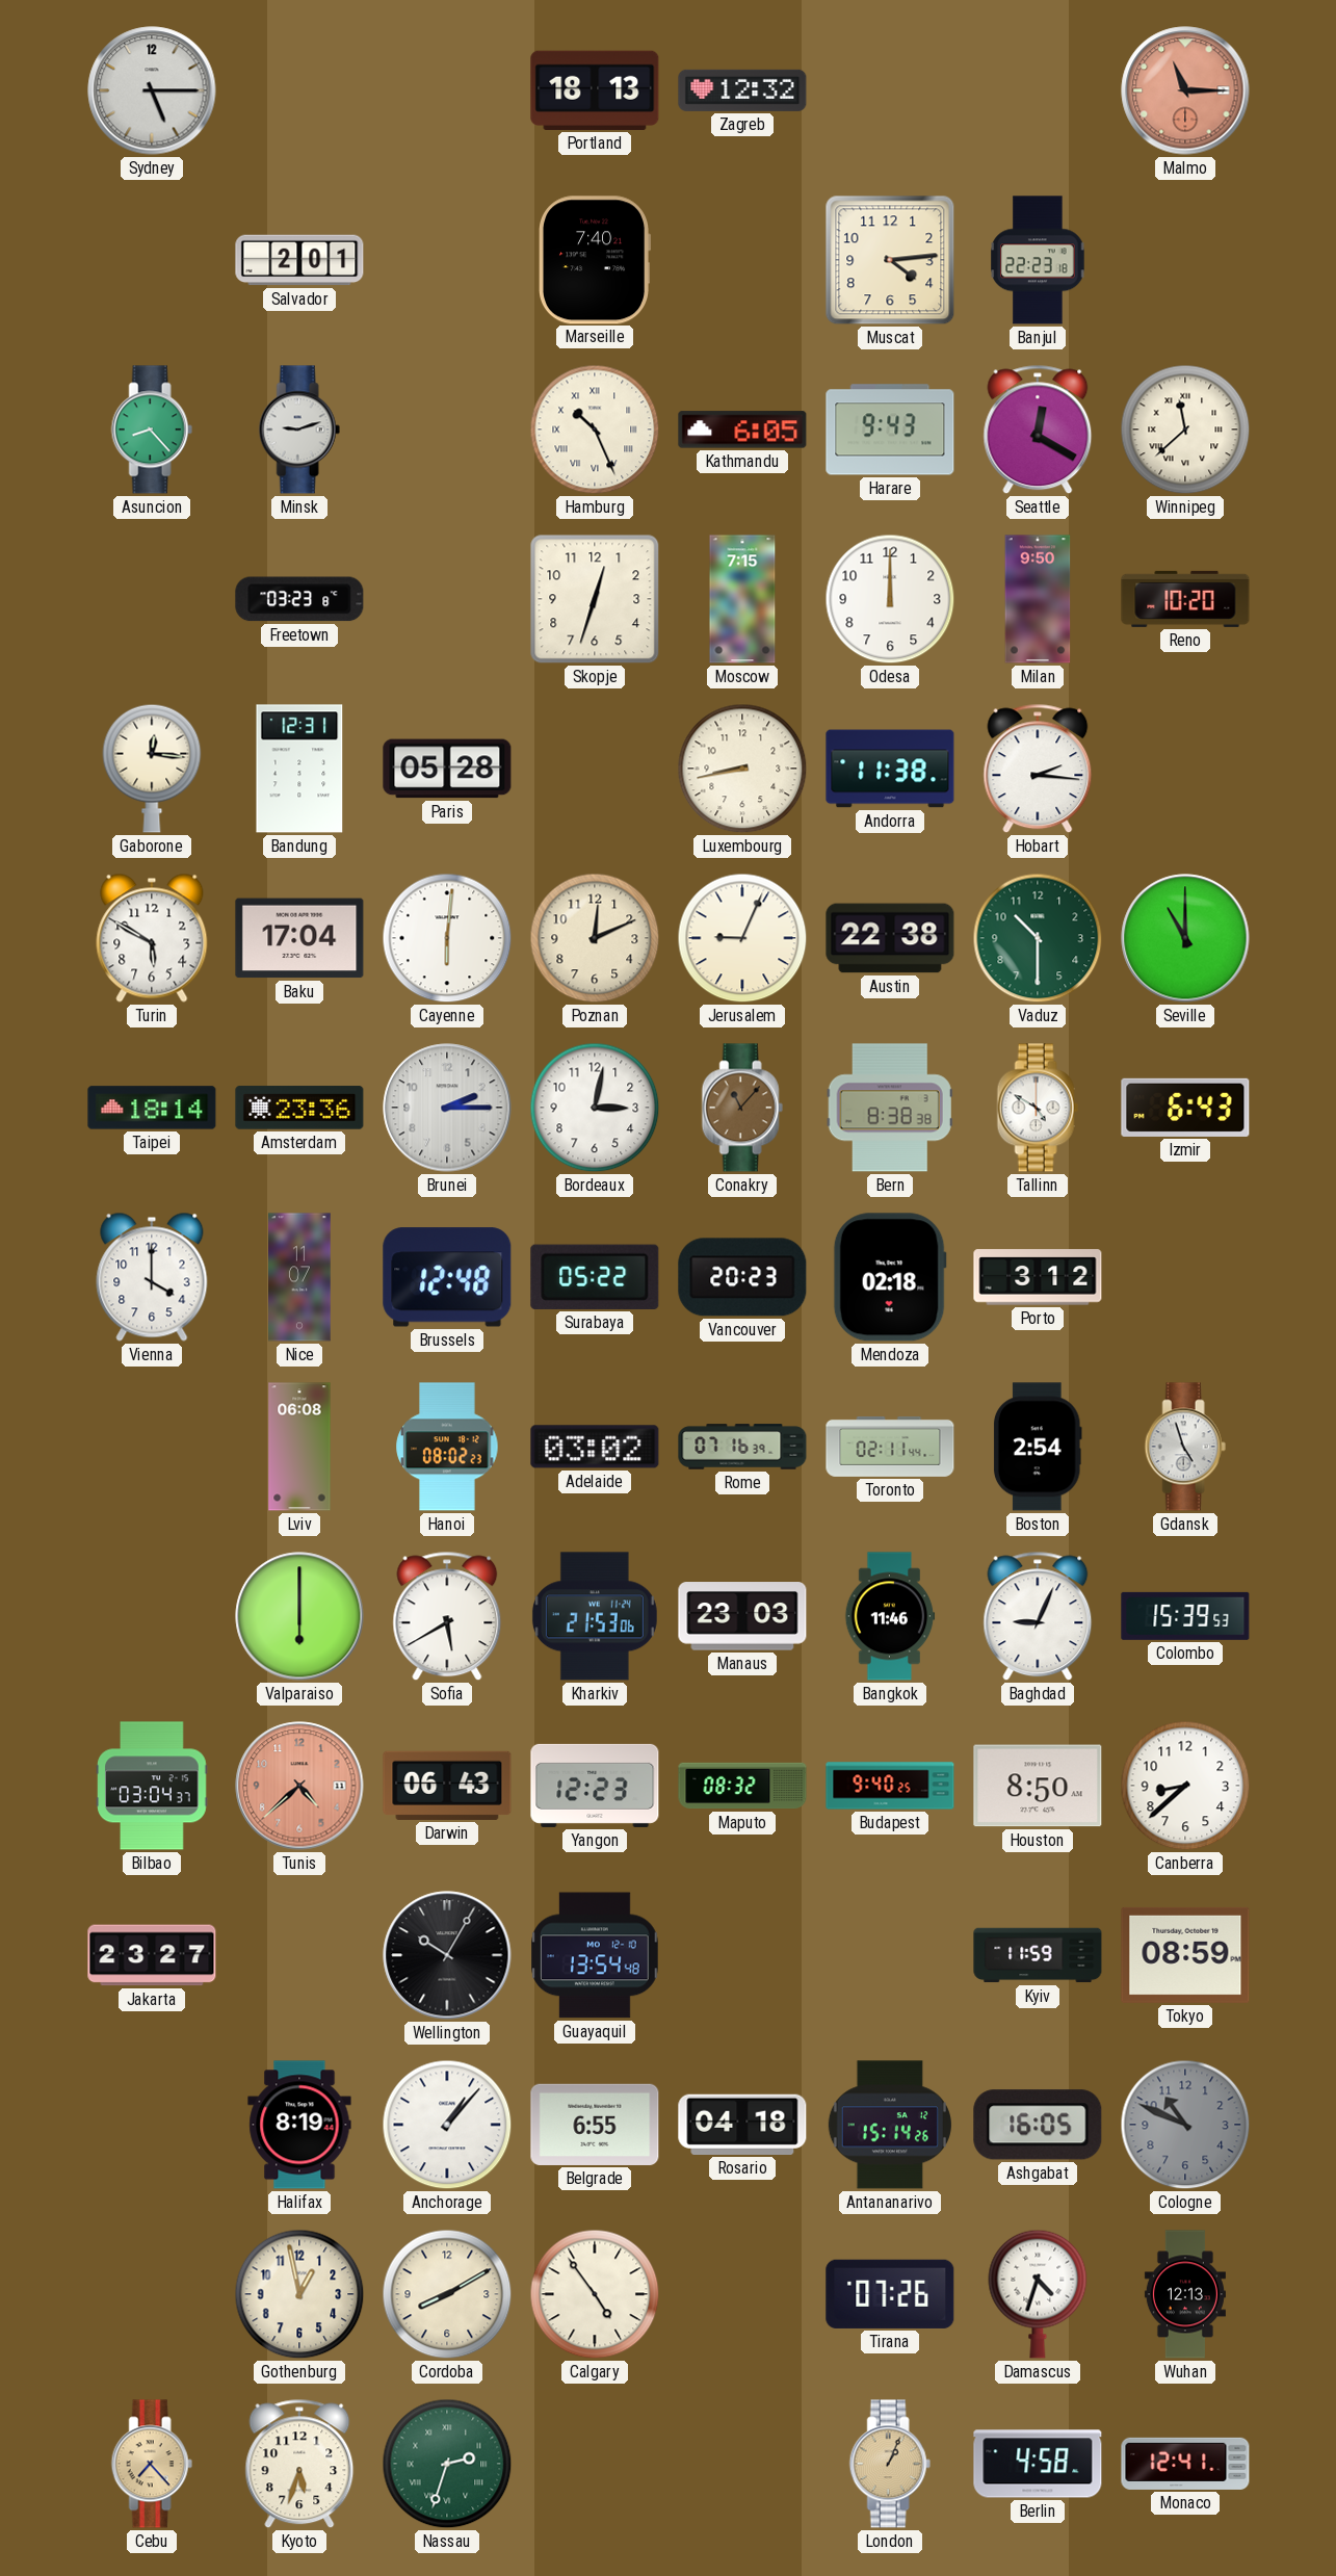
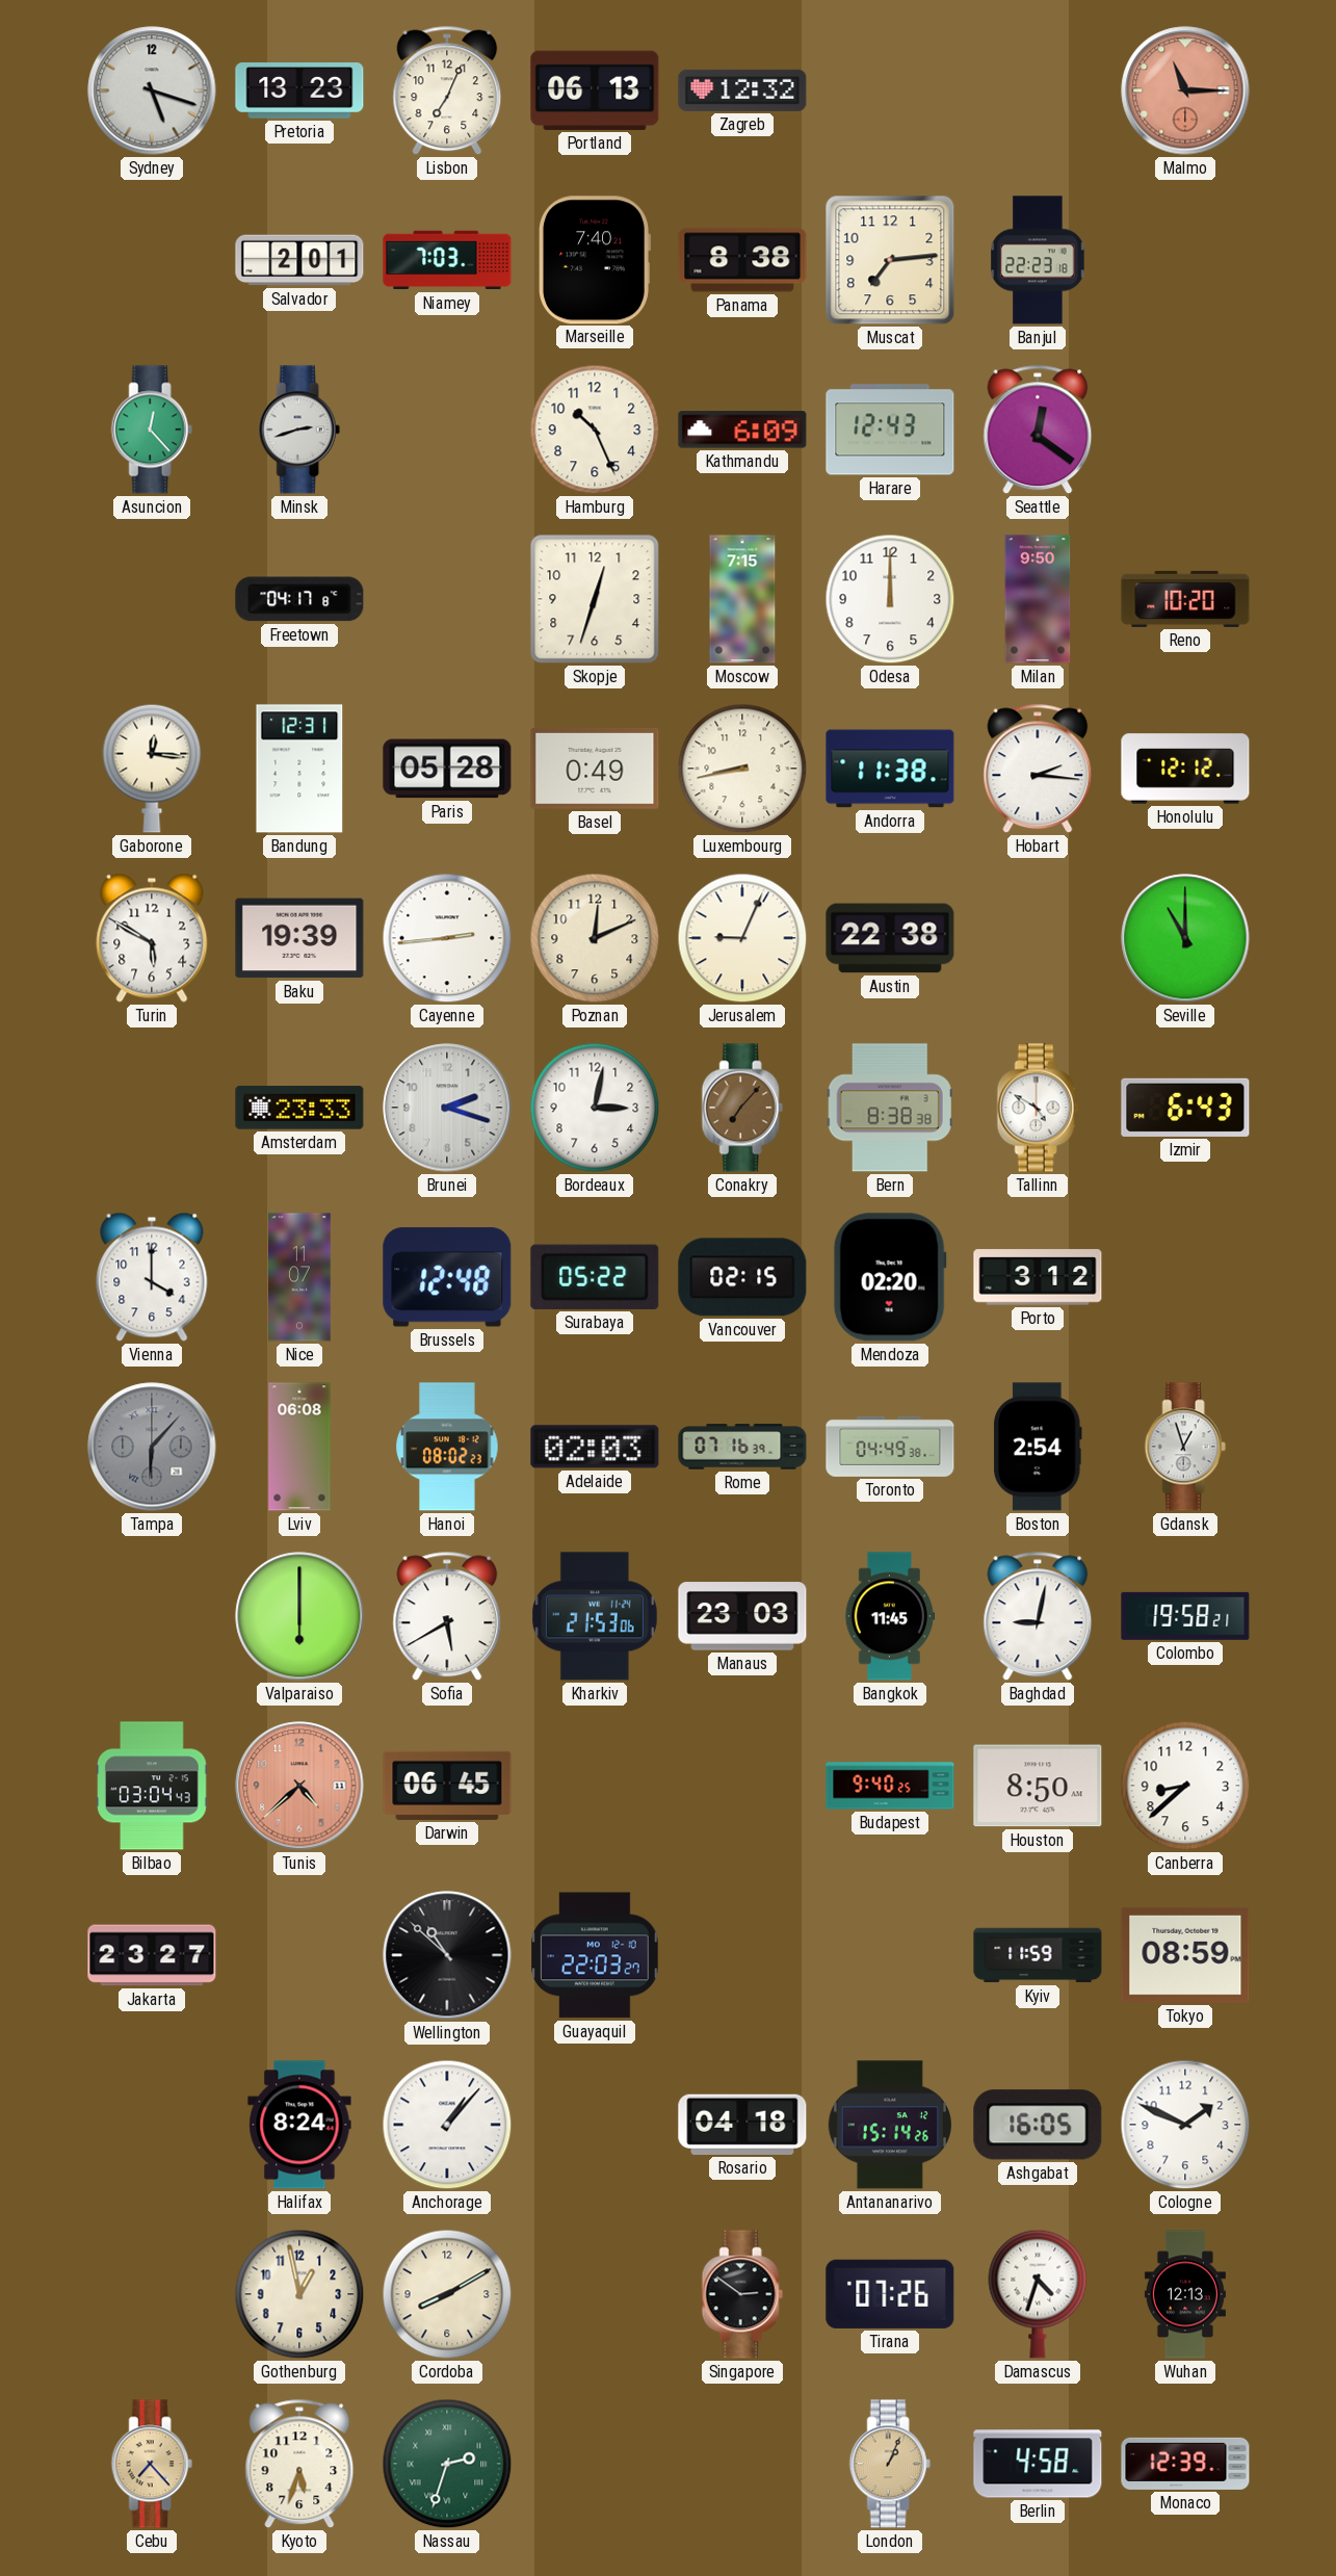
Sydney: 5:15 -> 5:18
Pretoria: none -> 13:23
Lisbon: none -> 7:04
Portland: 18:13 -> 06:13
Niamey: none -> 7:03
Panama: none -> 8:38
Muscat: 4:14 -> 7:14
Asuncion: 8:23 -> 12:23
Minsk: 9:12 -> 2:42
Hamburg numerals: Roman -> Arabic
Kathmandu: 6:05 -> 6:09
Harare: 9:43 -> 12:43
Seattle: 12:20 -> 12:21
Winnipeg: 11:38 -> none
Freetown: 03:23 -> 04:17
Basel: none -> 0:49
Honolulu: none -> 12:12
Baku: 17:04 -> 19:39
Cayenne: 6:01 -> 2:44
Vaduz: 10:30 -> none
Taipei: 18:14 -> none
Amsterdam: 23:36 -> 23:33
Brunei: 2:15 -> 2:18
Conakry: 11:07 -> 7:07
Vancouver: 20:23 -> 02:15
Mendoza: 02:18 -> 02:20
Tampa: none -> 6:07
Adelaide: 03:02 -> 02:03
Toronto: 02:11 -> 04:49
Gdansk: 4:57 -> 12:57
Bangkok: 11:46 -> 11:45
Baghdad: 9:04 -> 9:02
Colombo: 15:39 -> 19:58
Bilbao: 03:04:37 -> 03:04:43
Darwin: 06:43 -> 06:45
Yangon: 12:23 -> none
Maputo: 08:32 -> none
Wellington: 10:05 -> 10:52
Guayaquil: 13:54 -> 22:03
Halifax: 8:19 -> 8:24
Belgrade: 6:55 -> none
Cologne: 10:49 -> 1:49
Cologne dial: grey -> white
Calgary: 4:54 -> none
Singapore: none -> 2:51
Monaco: 12:41 -> 12:39
